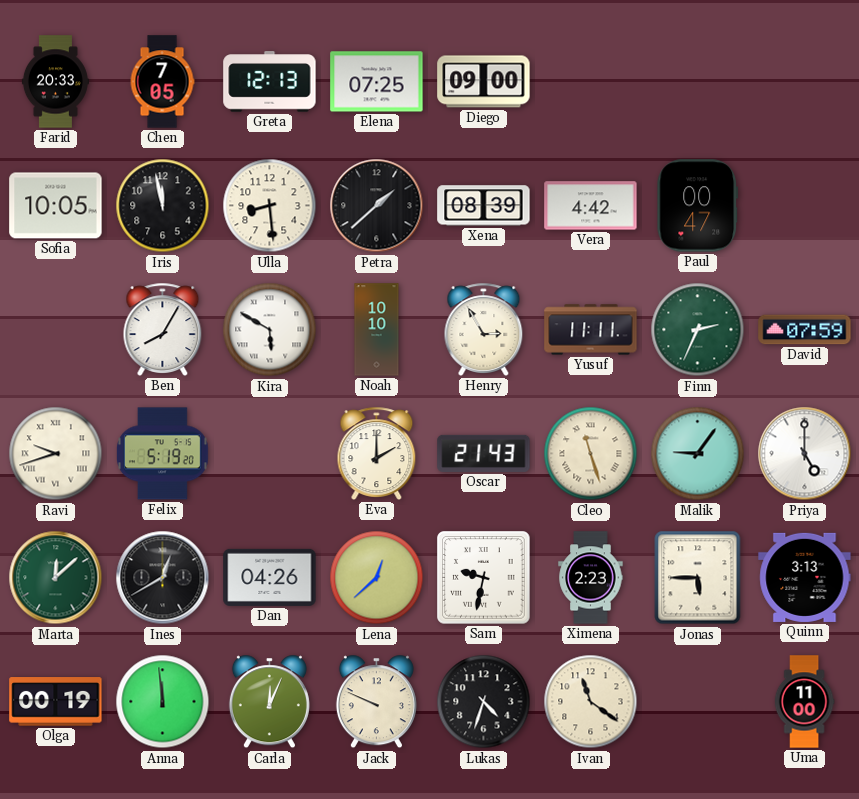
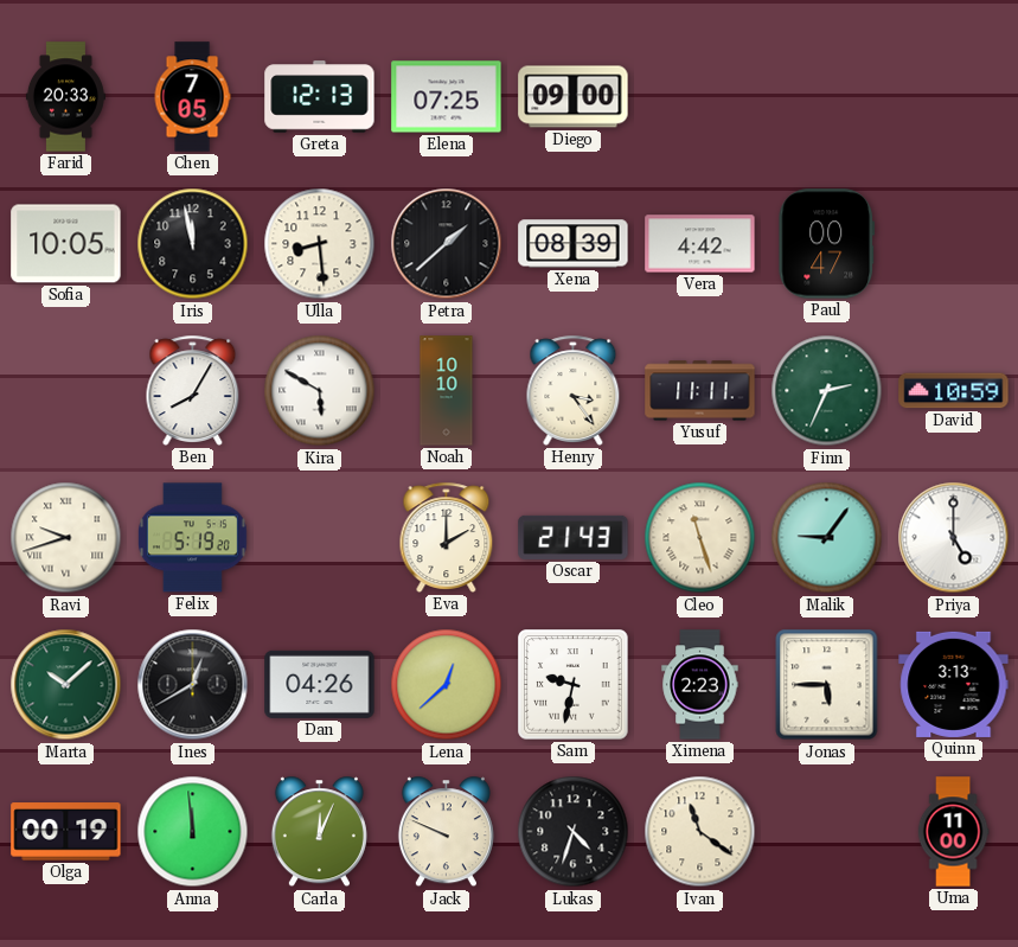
Henry: 2:55 -> 3:24
David: 07:59 -> 10:59
Marta: 12:08 -> 10:08
